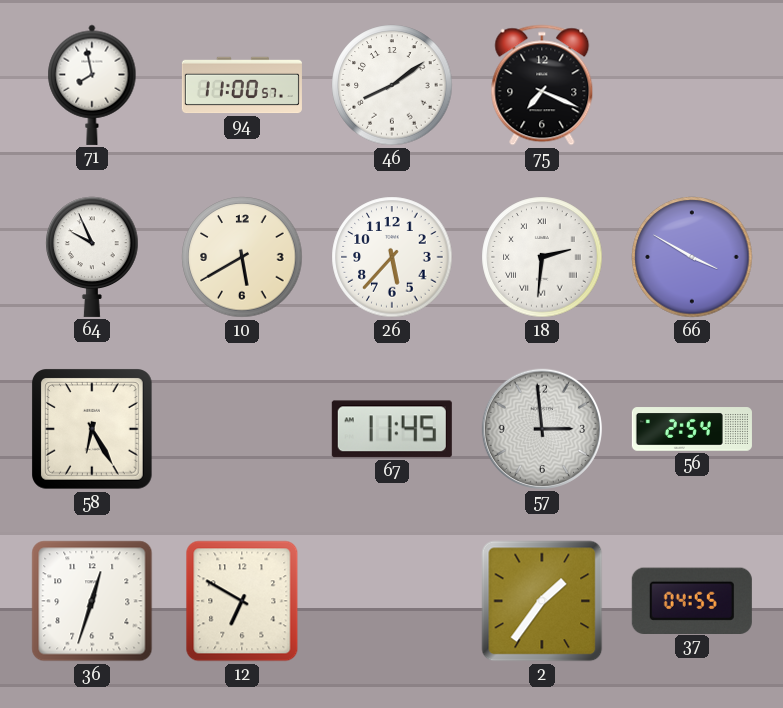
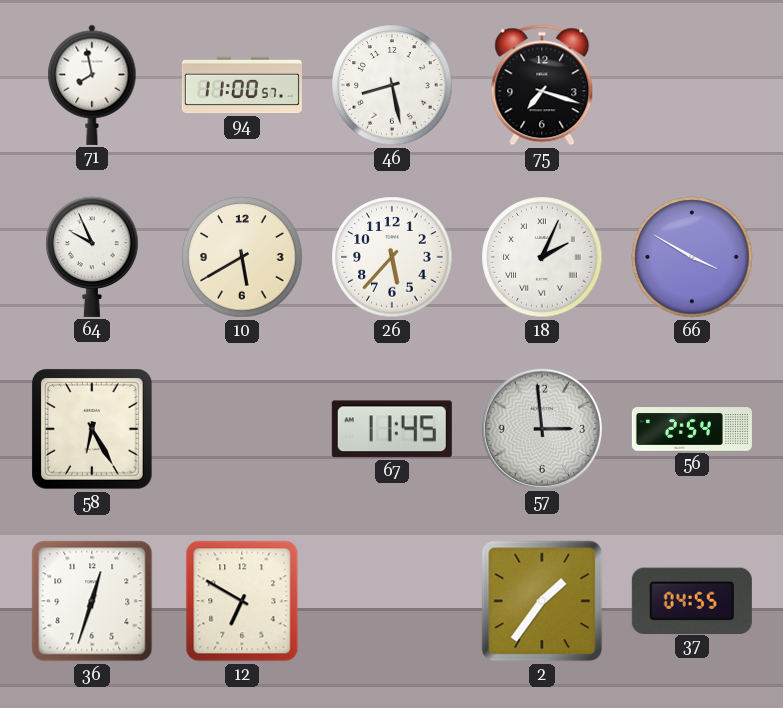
46: 8:09 -> 8:28
75: 7:19 -> 7:18
18: 2:31 -> 2:04
